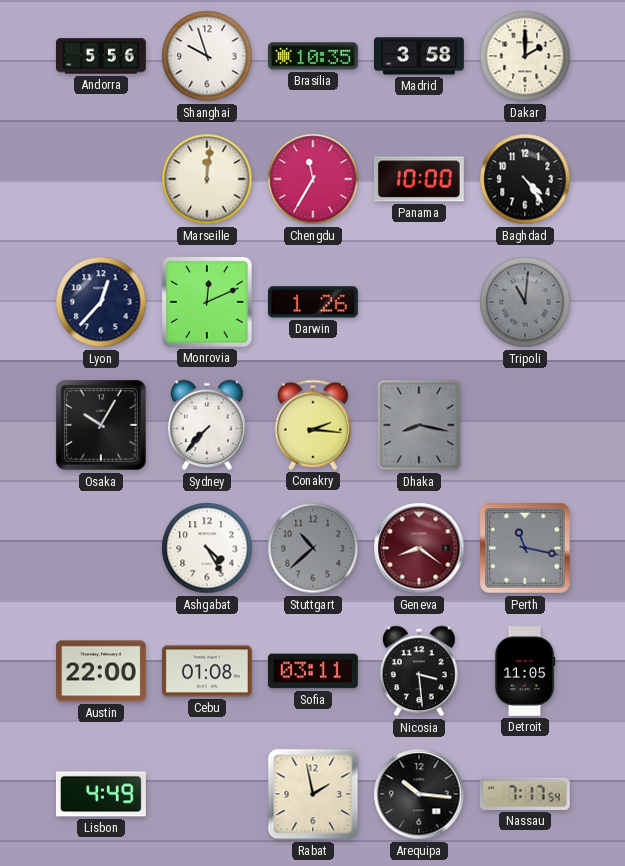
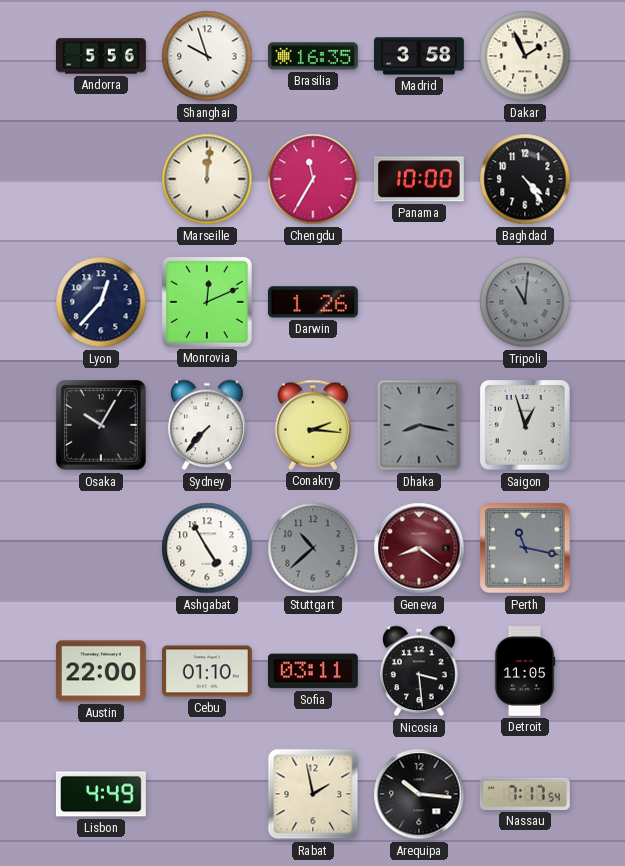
Brasilia: 10:35 -> 16:35
Dakar: 2:00 -> 1:56
Saigon: none -> 12:57
Ashgabat: 4:25 -> 4:55
Cebu: 01:08 -> 01:10
